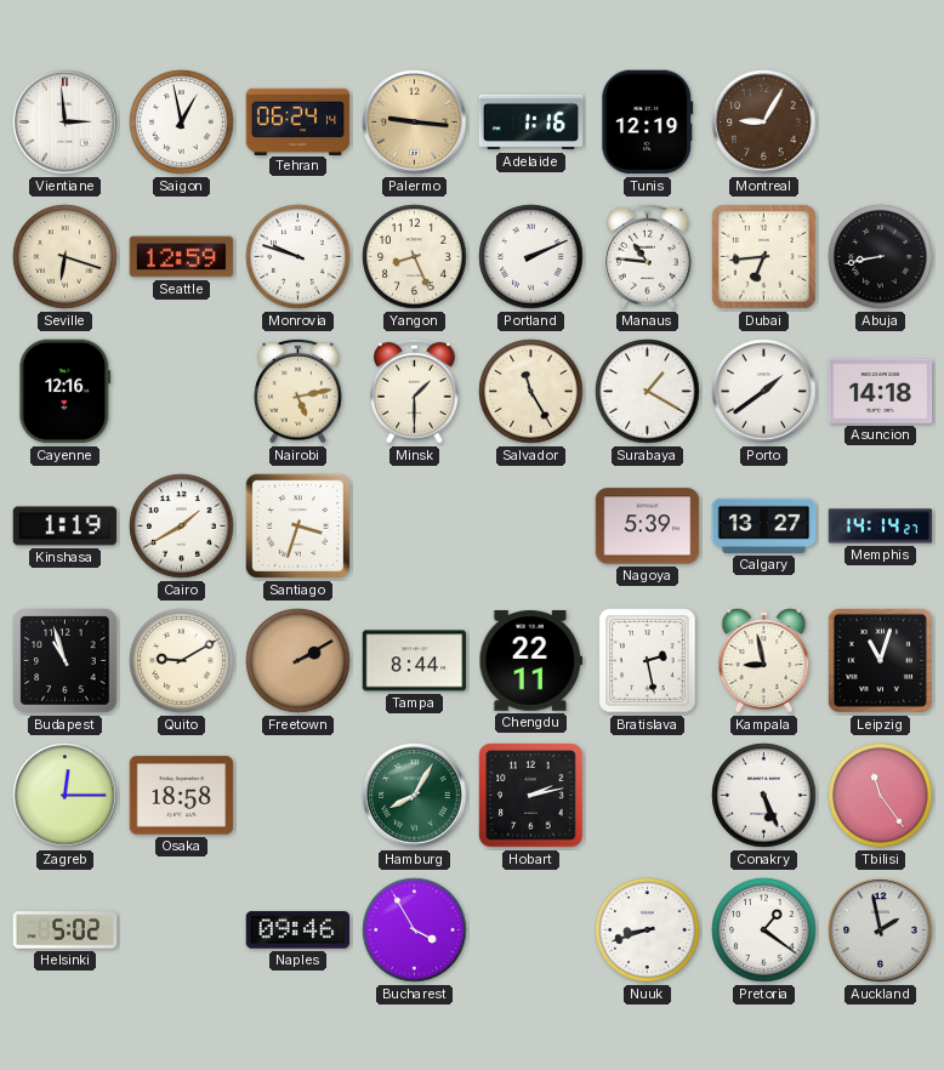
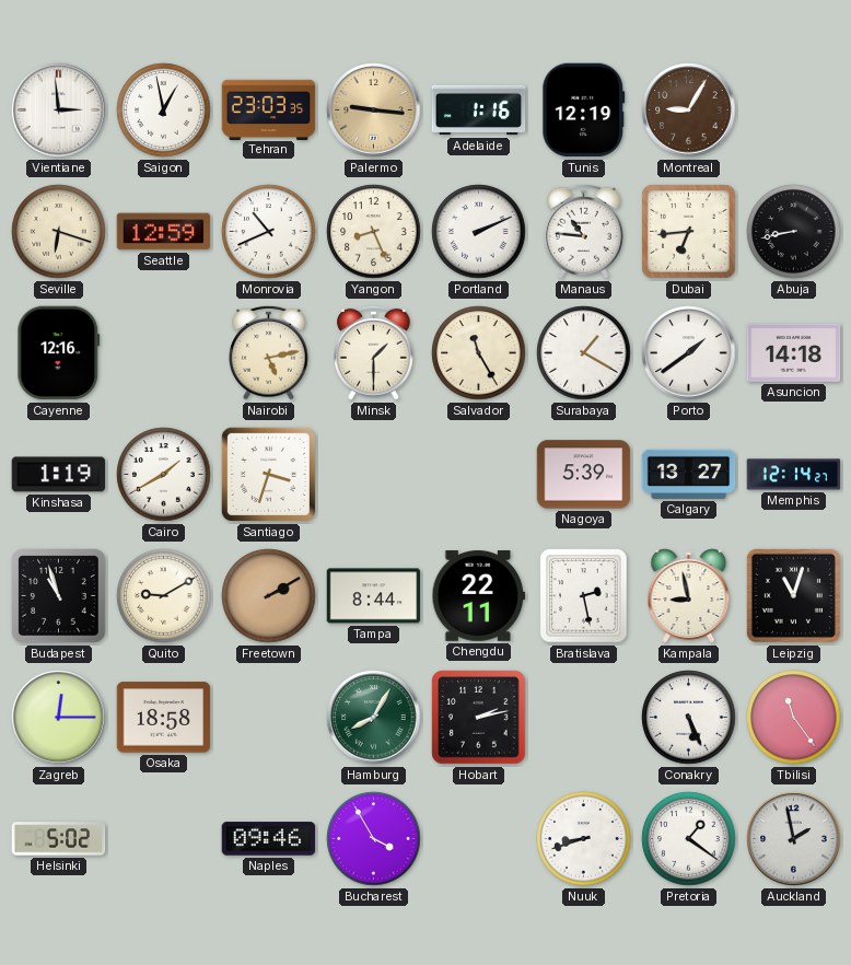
Tehran: 06:24 -> 23:03
Monrovia: 9:48 -> 10:41
Memphis: 14:14 -> 12:14
